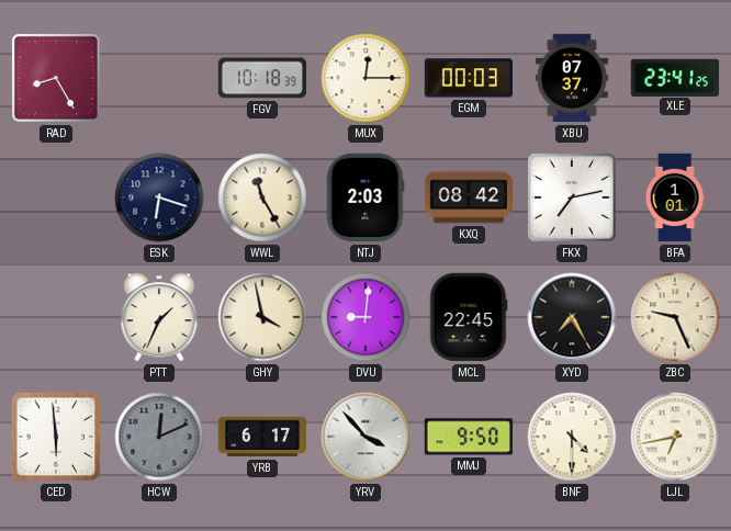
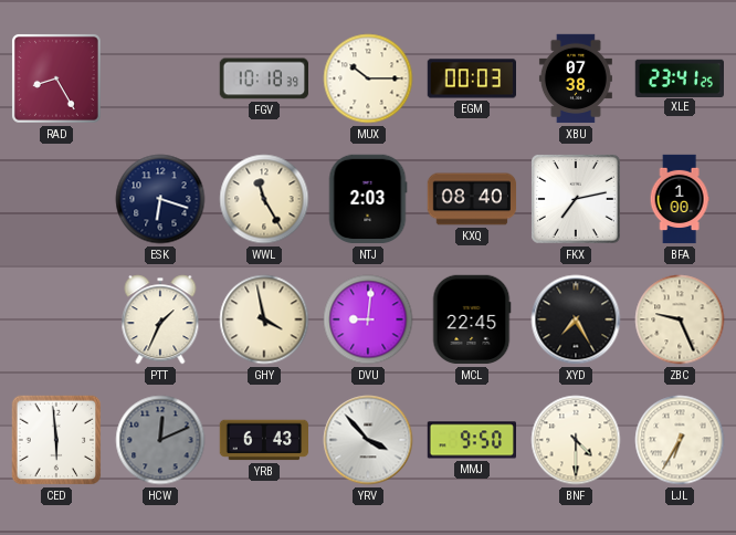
MUX: 12:15 -> 10:15
XBU: 07:37 -> 07:38
KXQ: 08:42 -> 08:40
BFA: 1:01 -> 1:00
YRB: 6:17 -> 6:43
LJL: 6:43 -> 6:35
